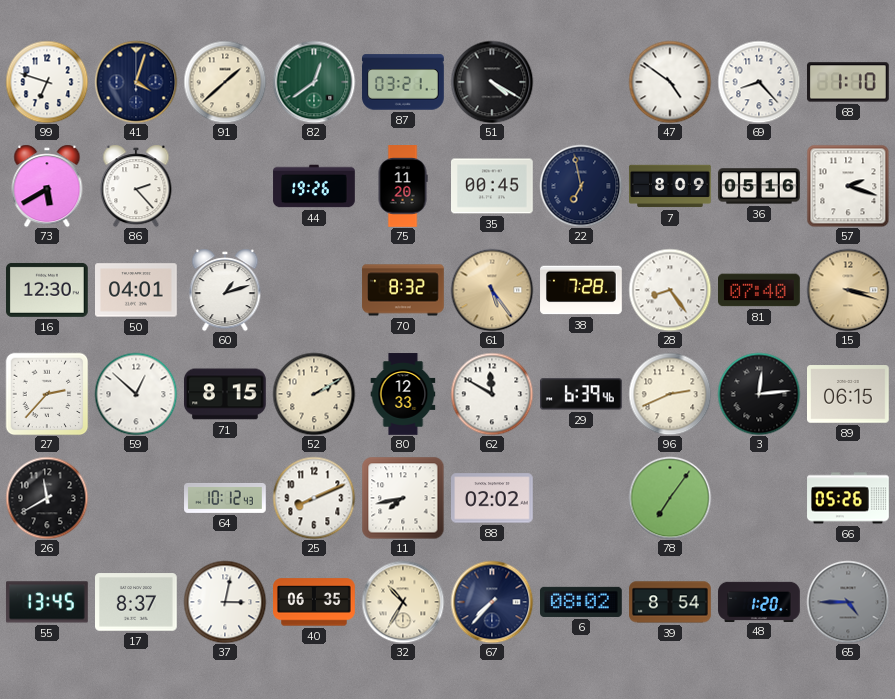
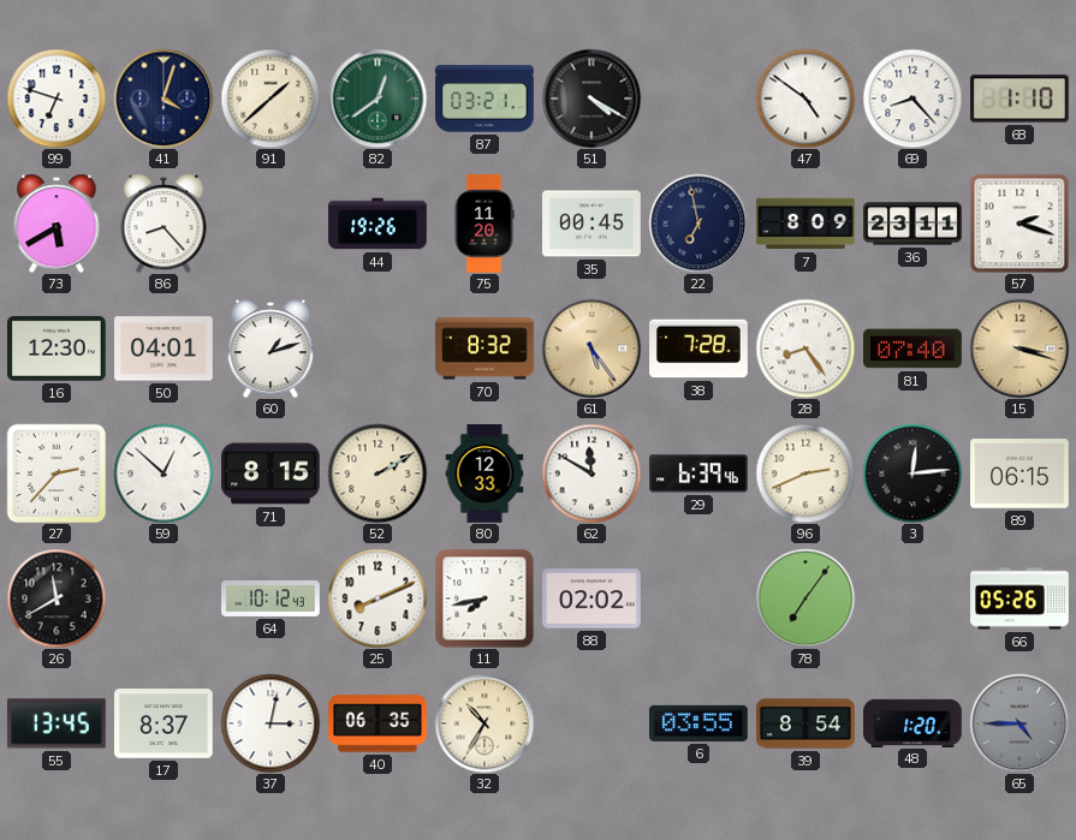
86: 2:23 -> 8:23
36: 05:16 -> 23:11
67: 7:37 -> none
6: 08:02 -> 03:55
